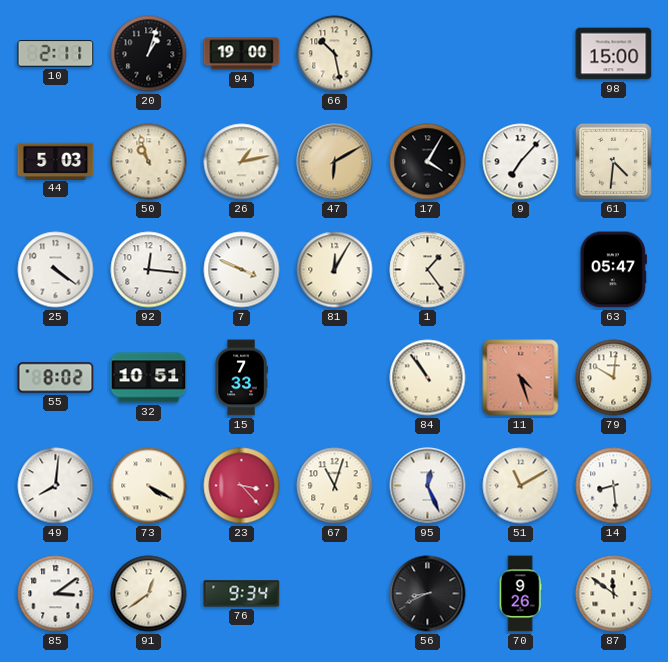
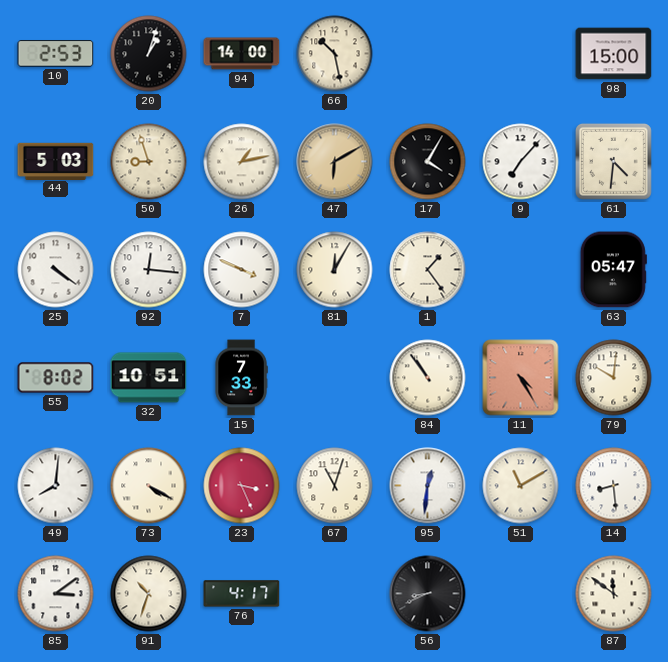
10: 2:11 -> 2:53
94: 19:00 -> 14:00
50: 10:57 -> 8:57
11: 4:27 -> 4:25
23: 3:23 -> 3:26
95: 12:26 -> 12:31
91: 12:39 -> 10:33
76: 9:34 -> 4:17
70: 9:26 -> none
